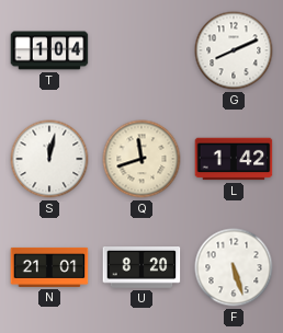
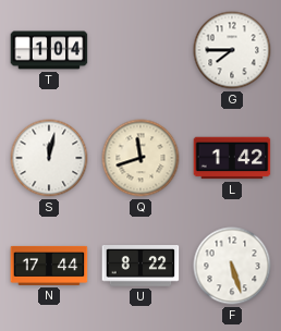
G: 8:11 -> 7:45
N: 21:01 -> 17:44
U: 8:20 -> 8:22
